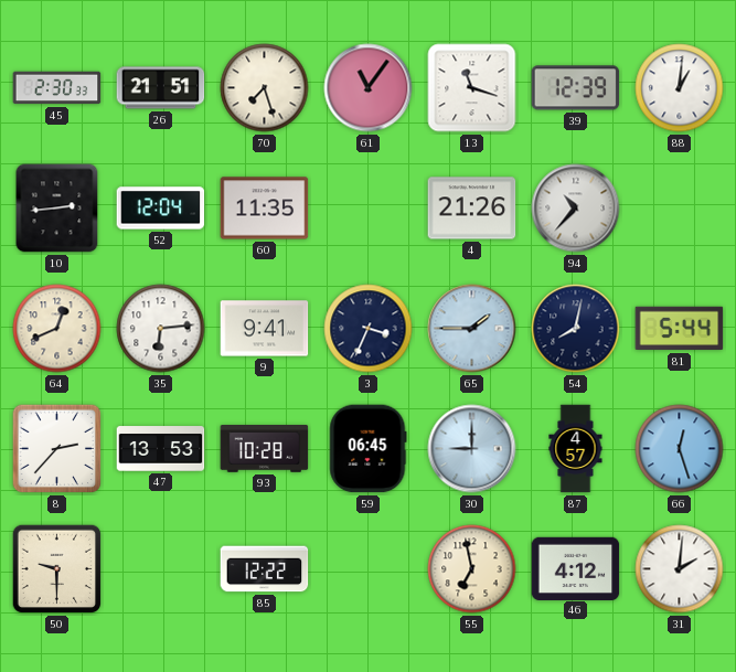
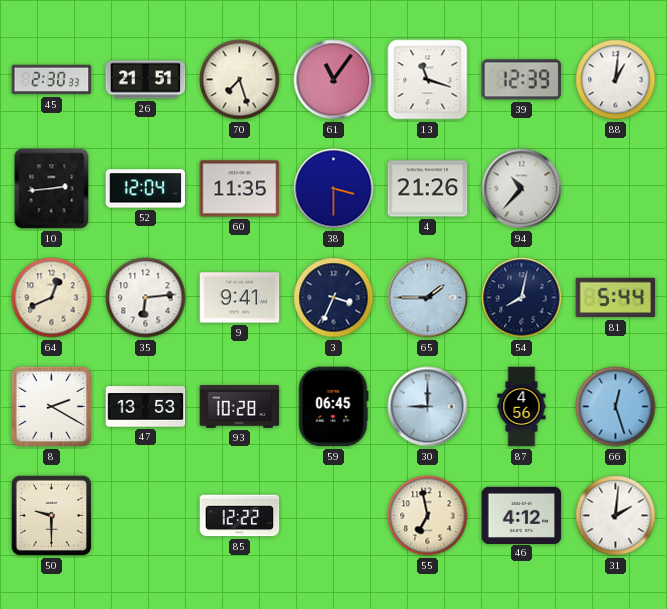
38: none -> 3:30
8: 2:37 -> 2:20
87: 4:57 -> 4:56
